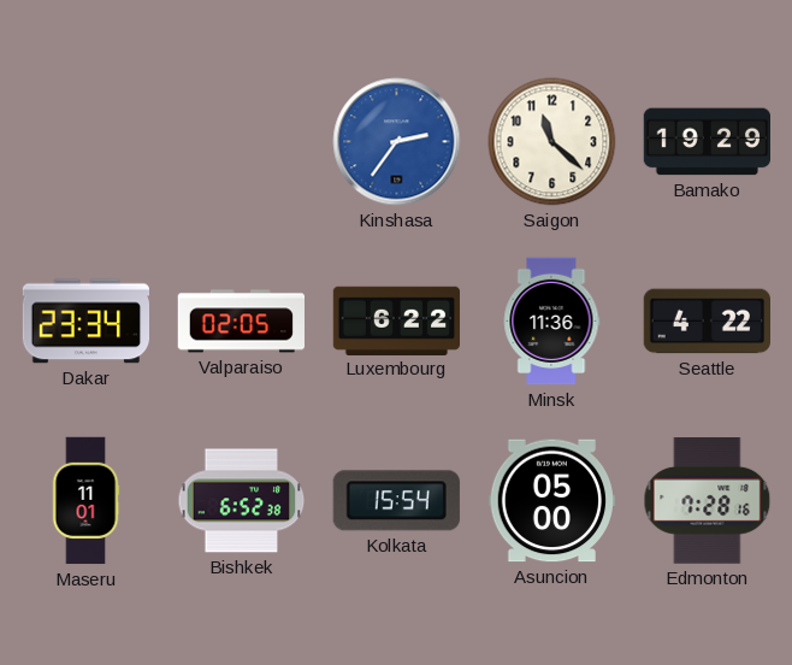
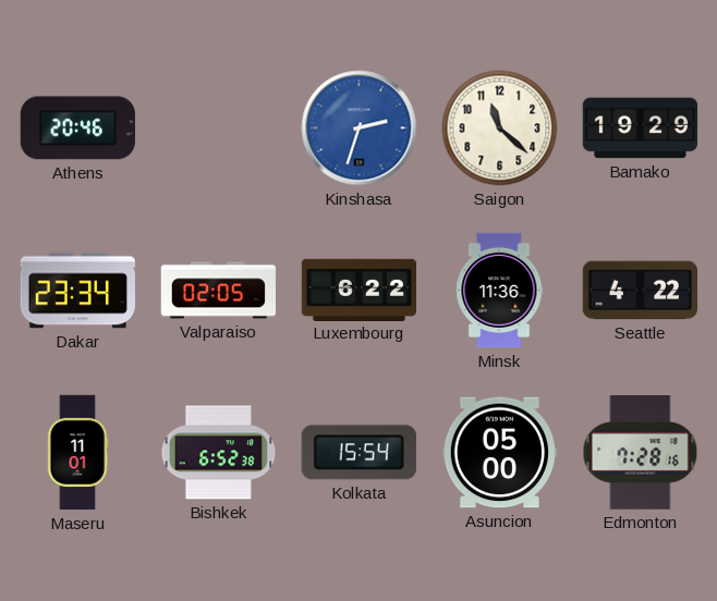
Athens: none -> 20:46
Kinshasa: 2:36 -> 2:33
